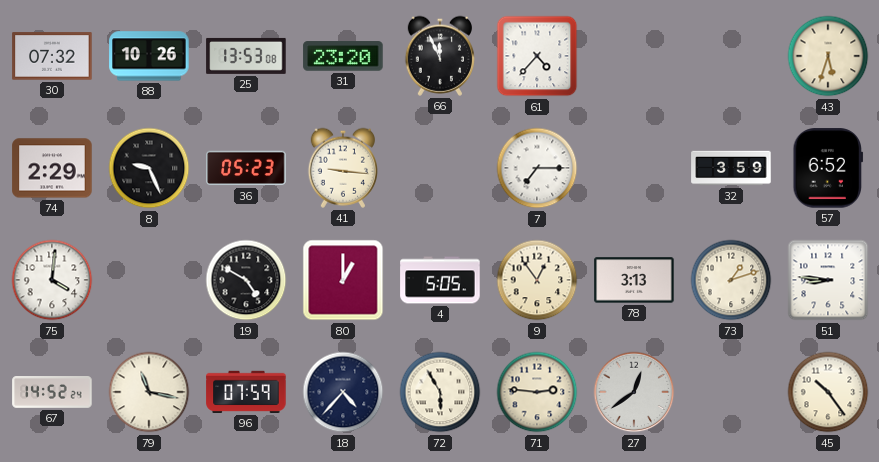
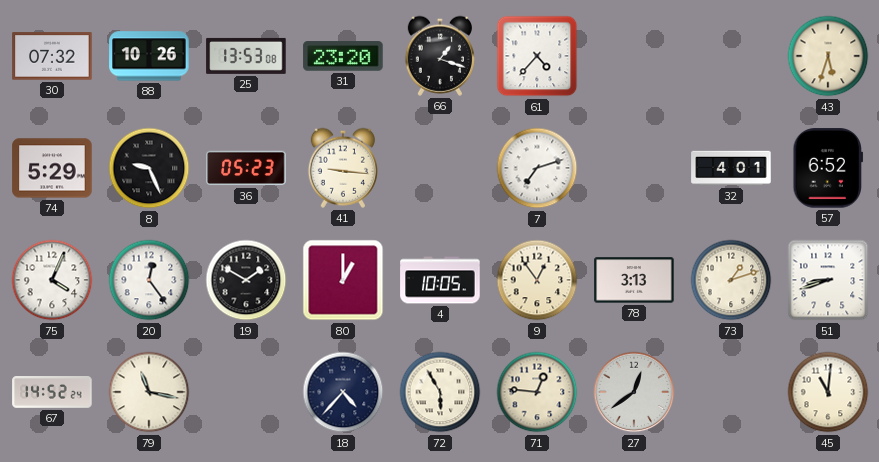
66: 11:56 -> 1:18
74: 2:29 -> 5:29
7: 7:15 -> 7:12
32: 3:59 -> 4:01
75: 4:01 -> 4:04
20: none -> 12:24
19: 4:50 -> 1:50
4: 5:05 -> 10:05
51: 8:46 -> 8:42
96: 07:59 -> none
71: 2:46 -> 12:46
45: 10:24 -> 11:01
